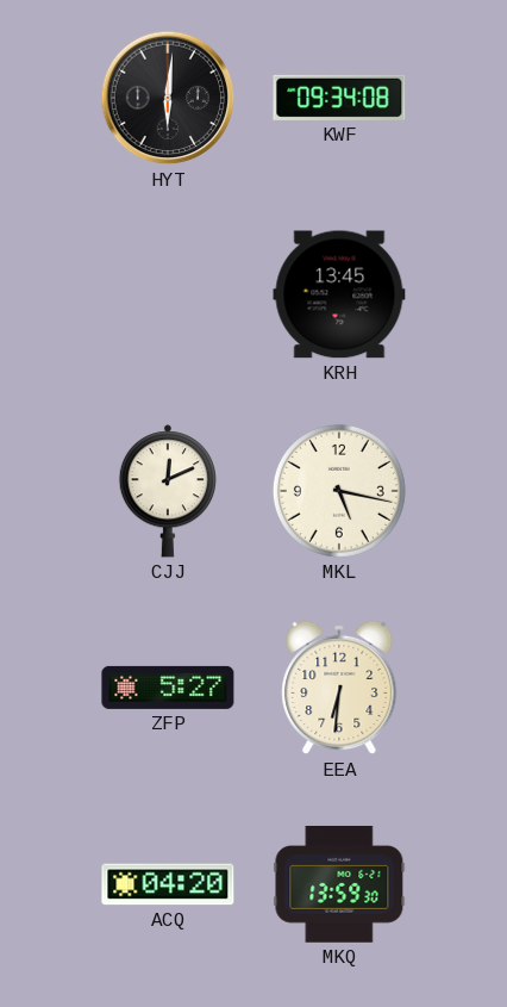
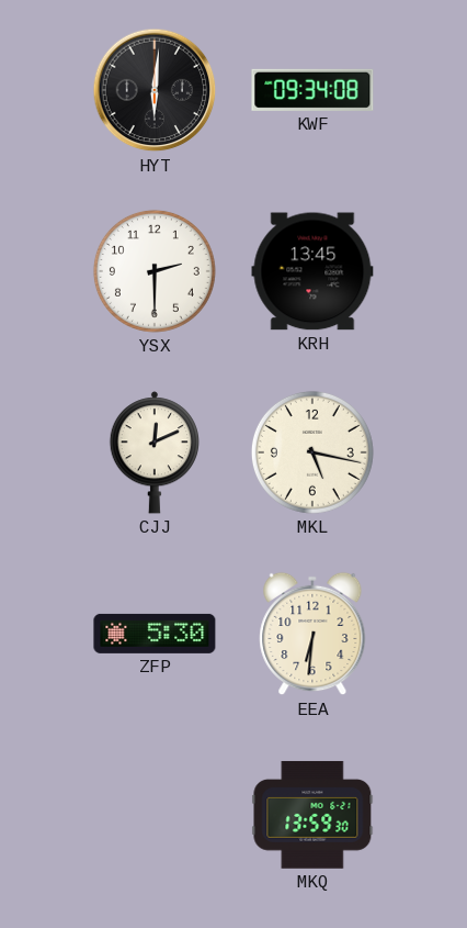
YSX: none -> 2:30
ZFP: 5:27 -> 5:30
ACQ: 04:20 -> none
